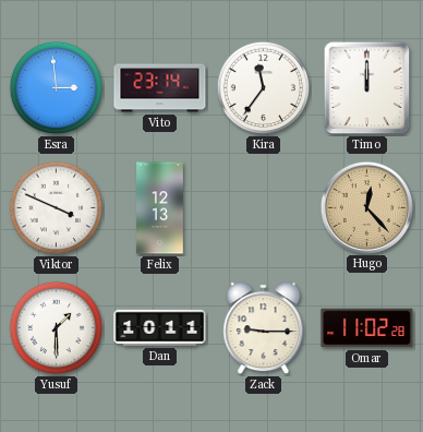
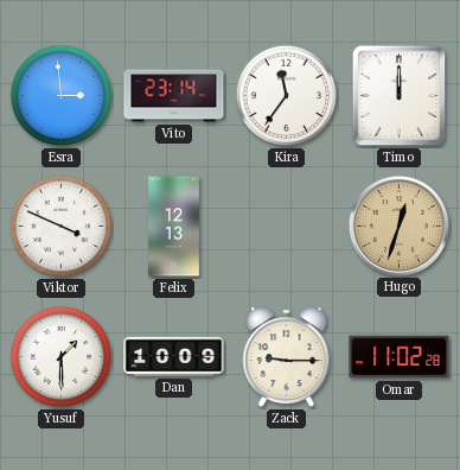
Hugo: 12:23 -> 12:33
Dan: 10:11 -> 10:09
